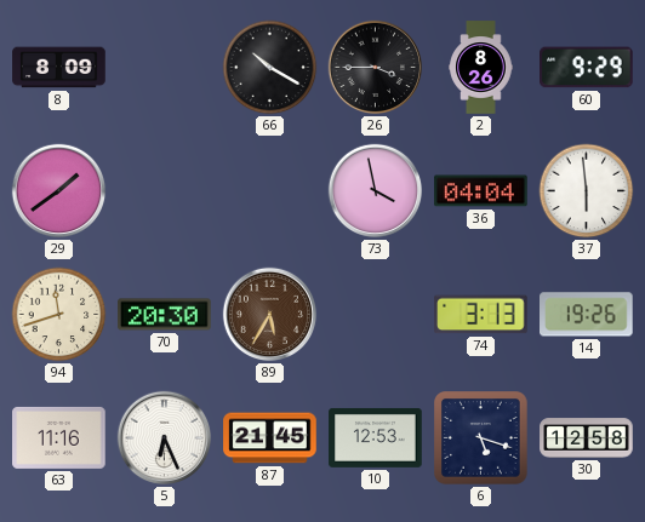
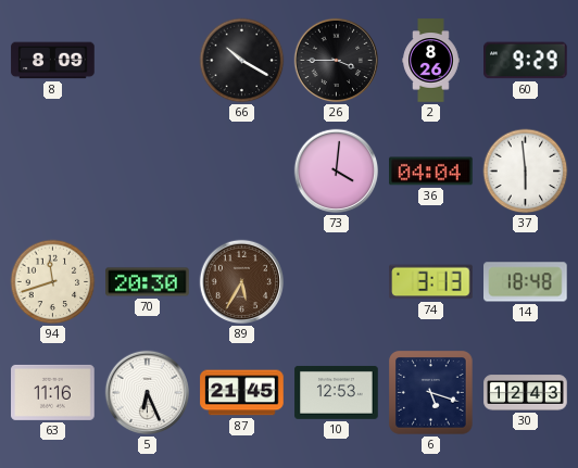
29: 1:39 -> none
73: 3:58 -> 4:01
14: 19:26 -> 18:48
30: 12:58 -> 12:43
